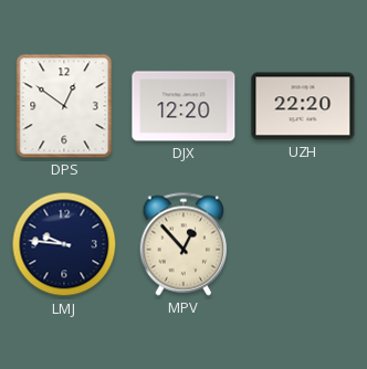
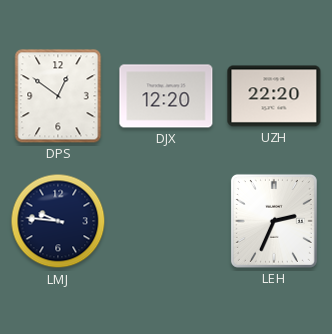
MPV: 12:53 -> none
LEH: none -> 2:34
